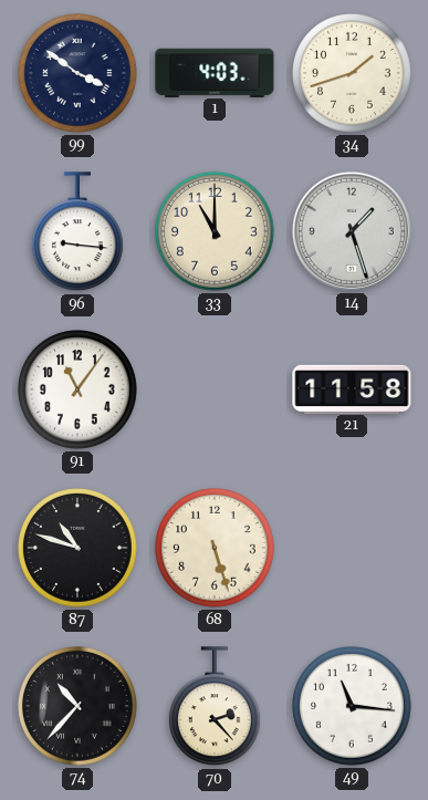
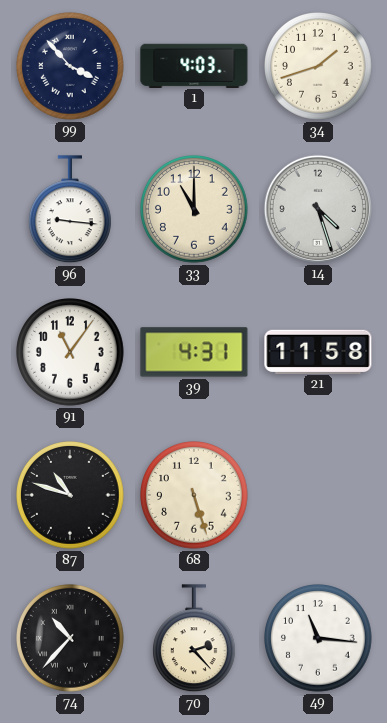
99: 3:51 -> 3:53
14: 1:27 -> 4:27
39: none -> 4:31
